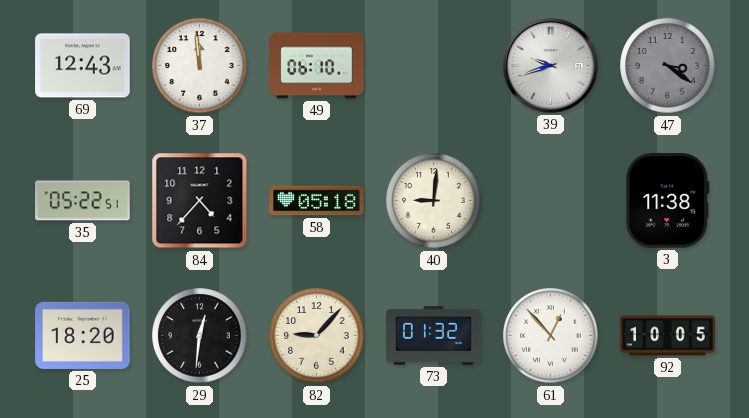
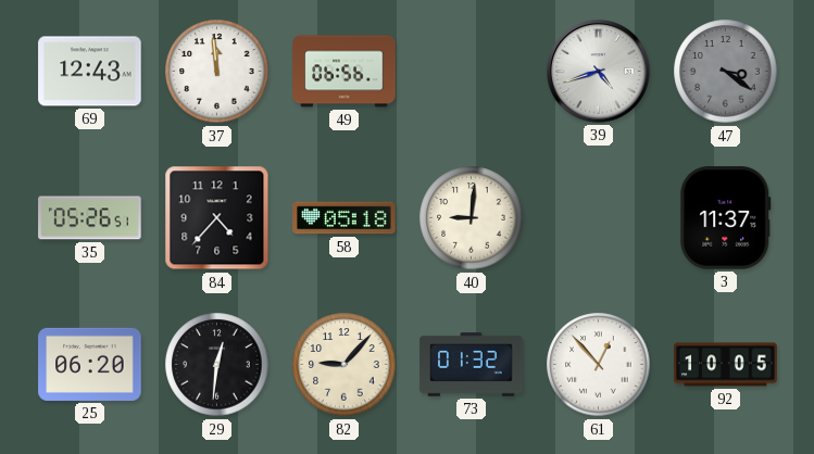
49: 06:10 -> 06:56
39: 9:42 -> 4:42
35: 05:22 -> 05:26
3: 11:38 -> 11:37
25: 18:20 -> 06:20
